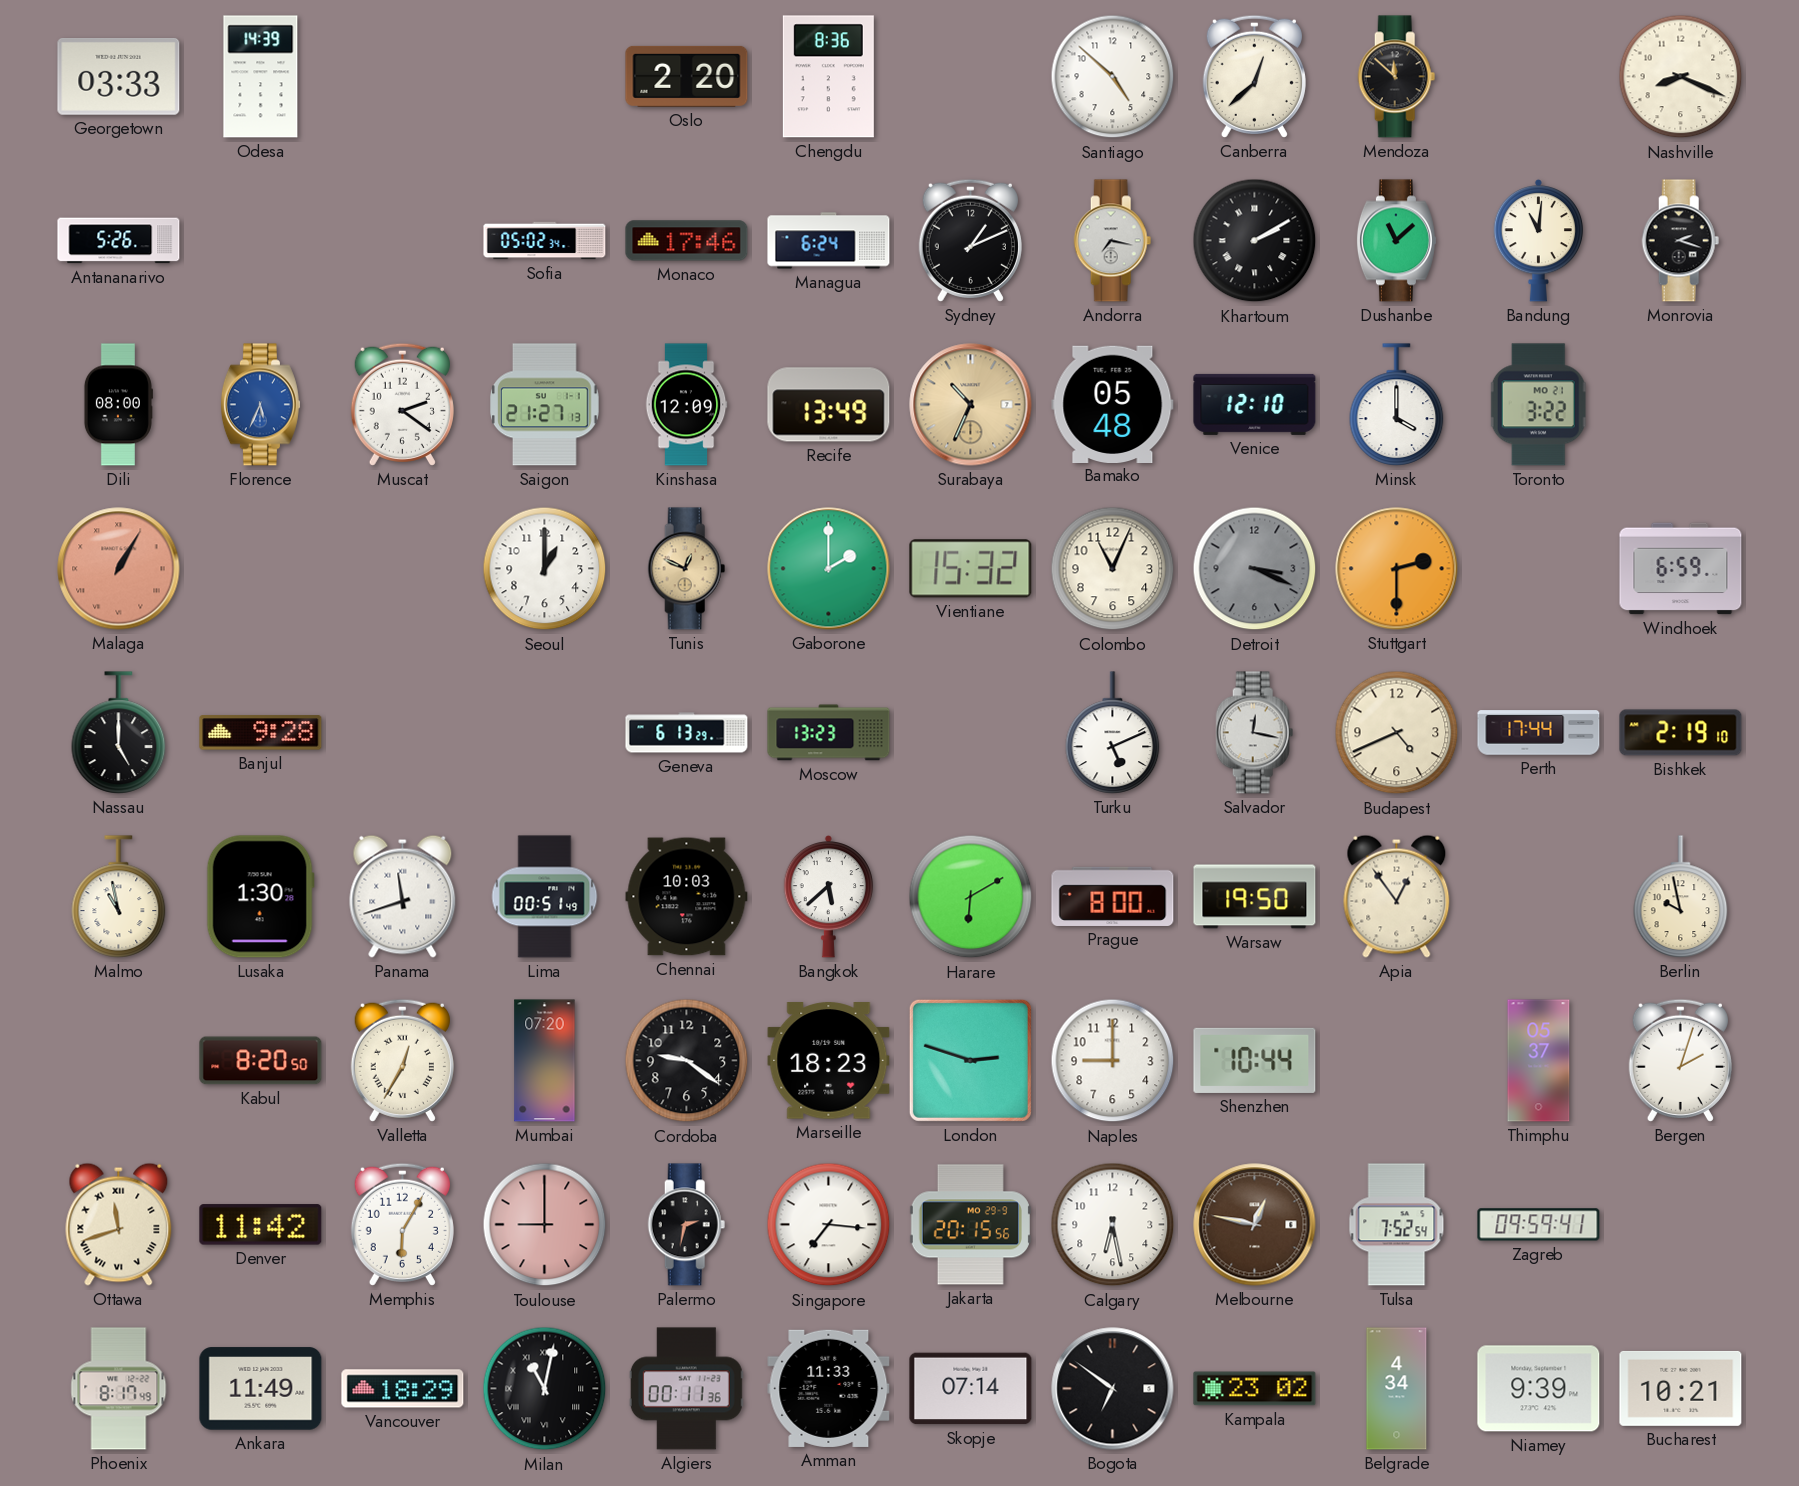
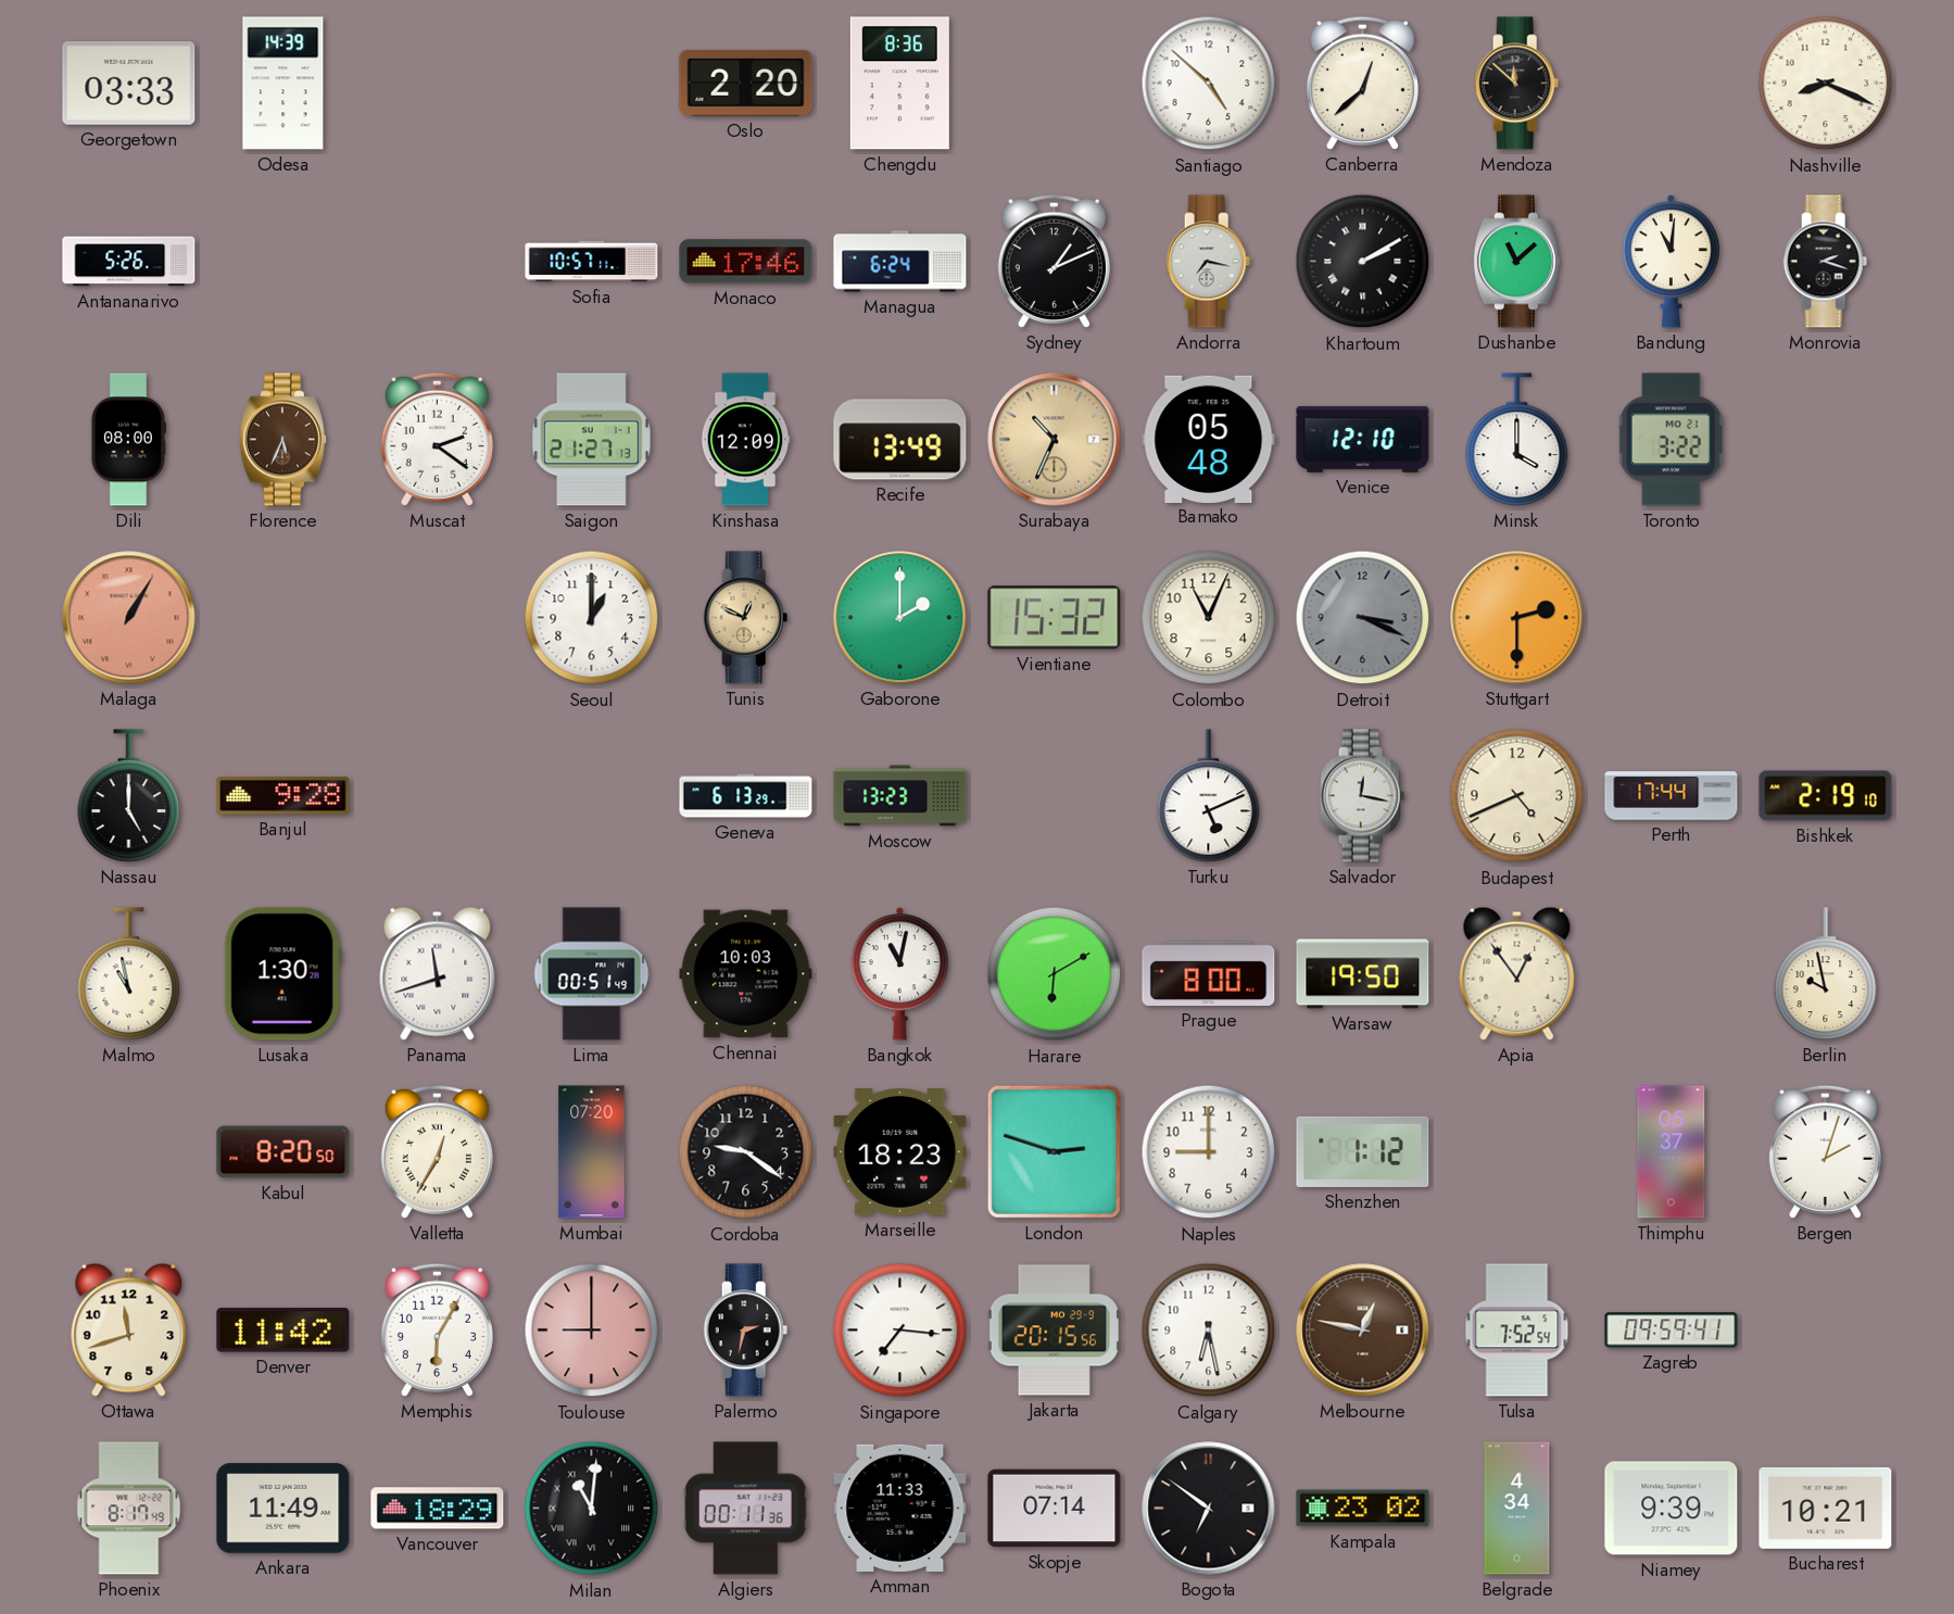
Sofia: 05:02 -> 10:57
Florence dial: blue -> brown
Windhoek: 6:59 -> none
Bangkok: 5:38 -> 11:02
Shenzhen: 10:44 -> 1:12
Ottawa numerals: Roman -> Arabic
Milan: 11:02 -> 11:01
